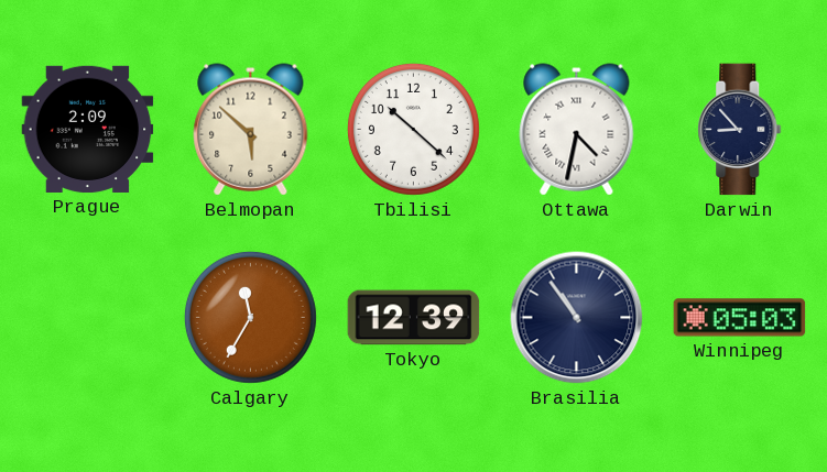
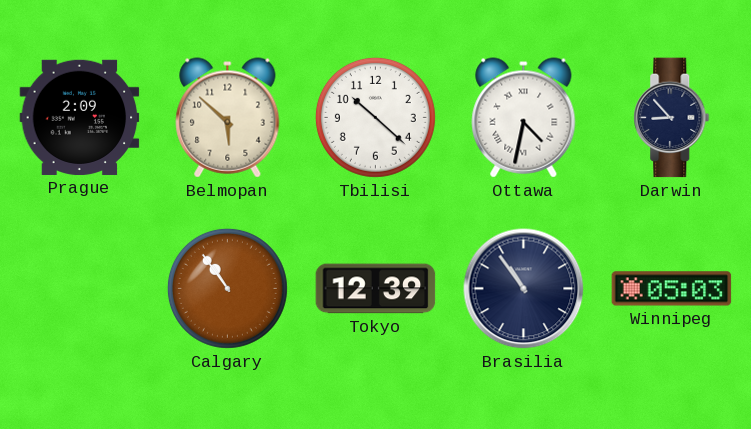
Calgary: 11:35 -> 10:54
